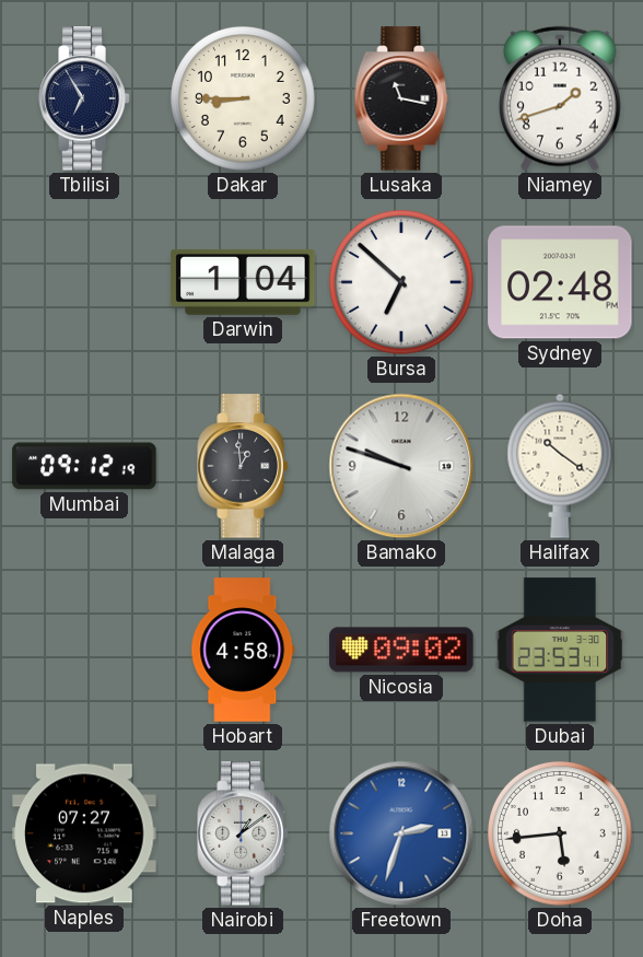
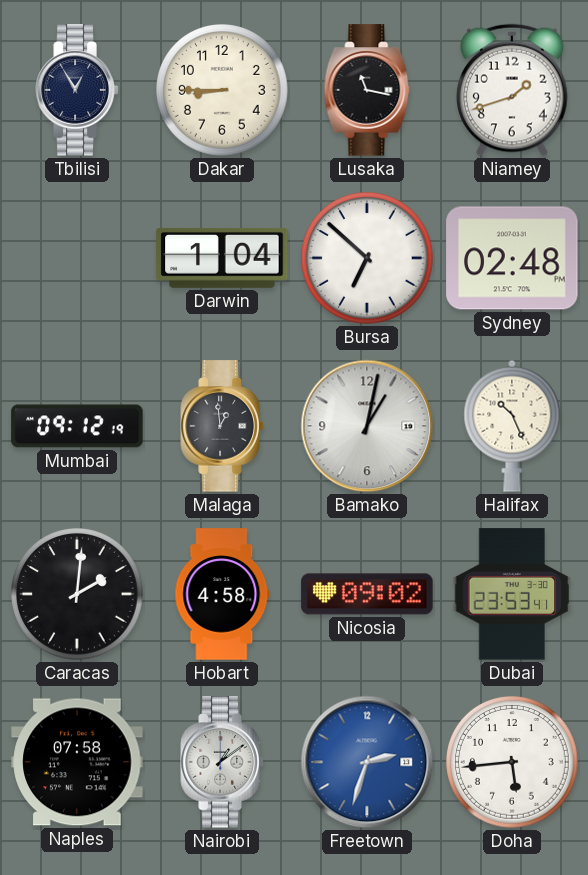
Tbilisi: 6:55 -> 12:55
Bamako: 9:48 -> 1:02
Halifax: 10:21 -> 10:26
Caracas: none -> 2:01
Naples: 07:27 -> 07:58
